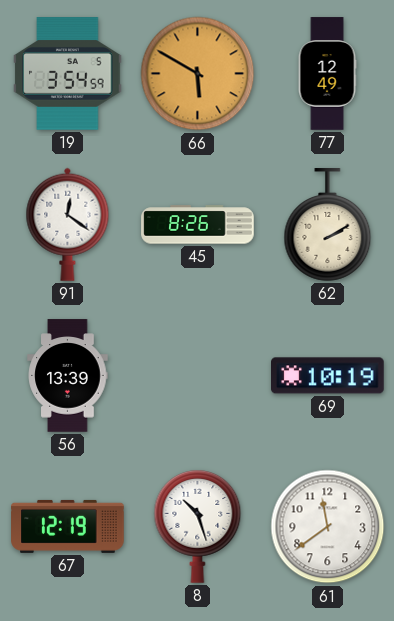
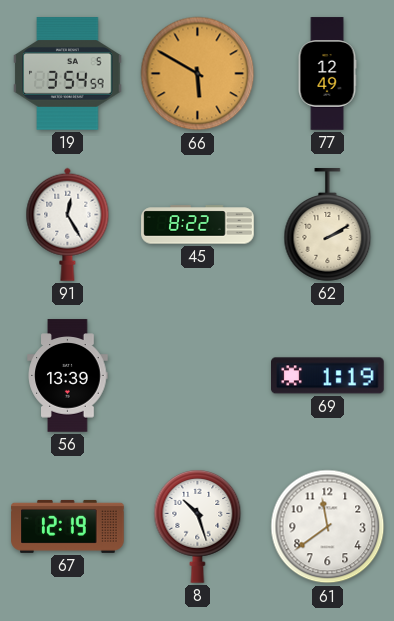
91: 12:21 -> 12:25
45: 8:26 -> 8:22
69: 10:19 -> 1:19
